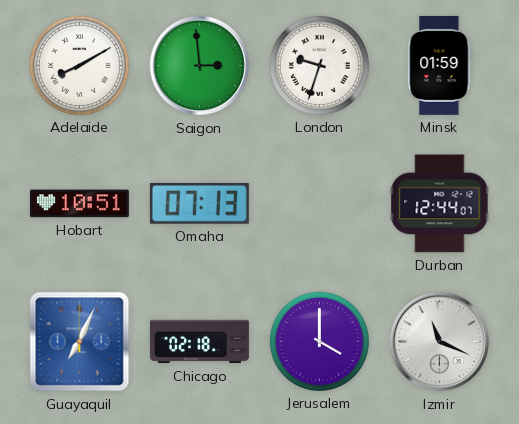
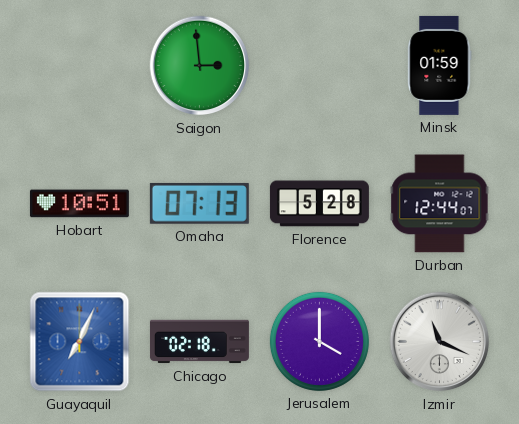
Adelaide: 8:10 -> none
London: 9:33 -> none
Florence: none -> 5:28
